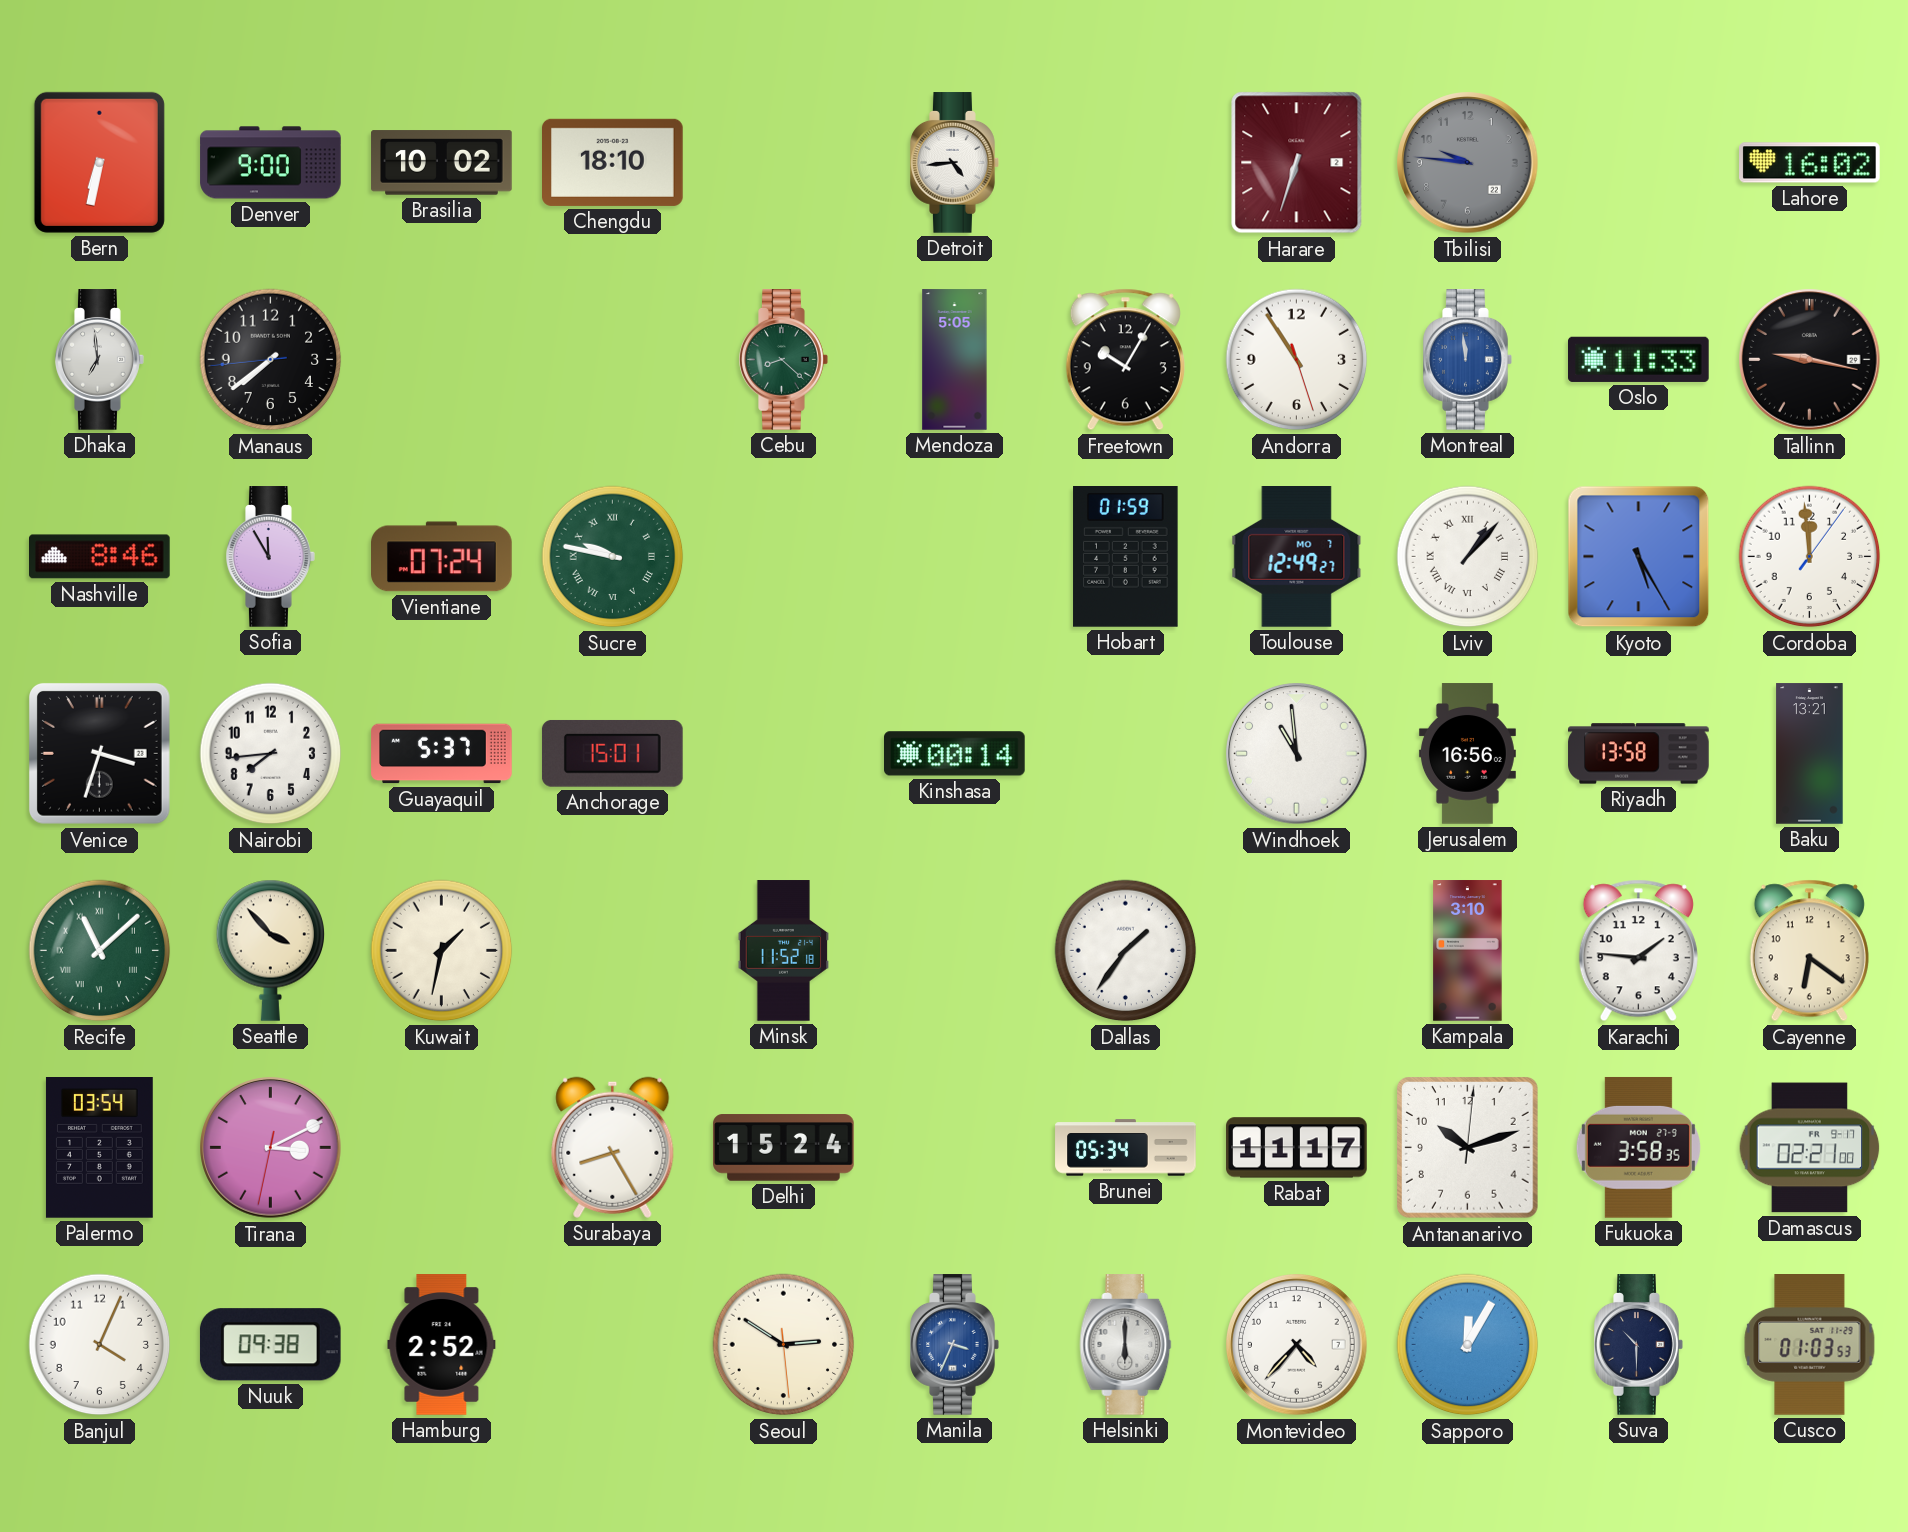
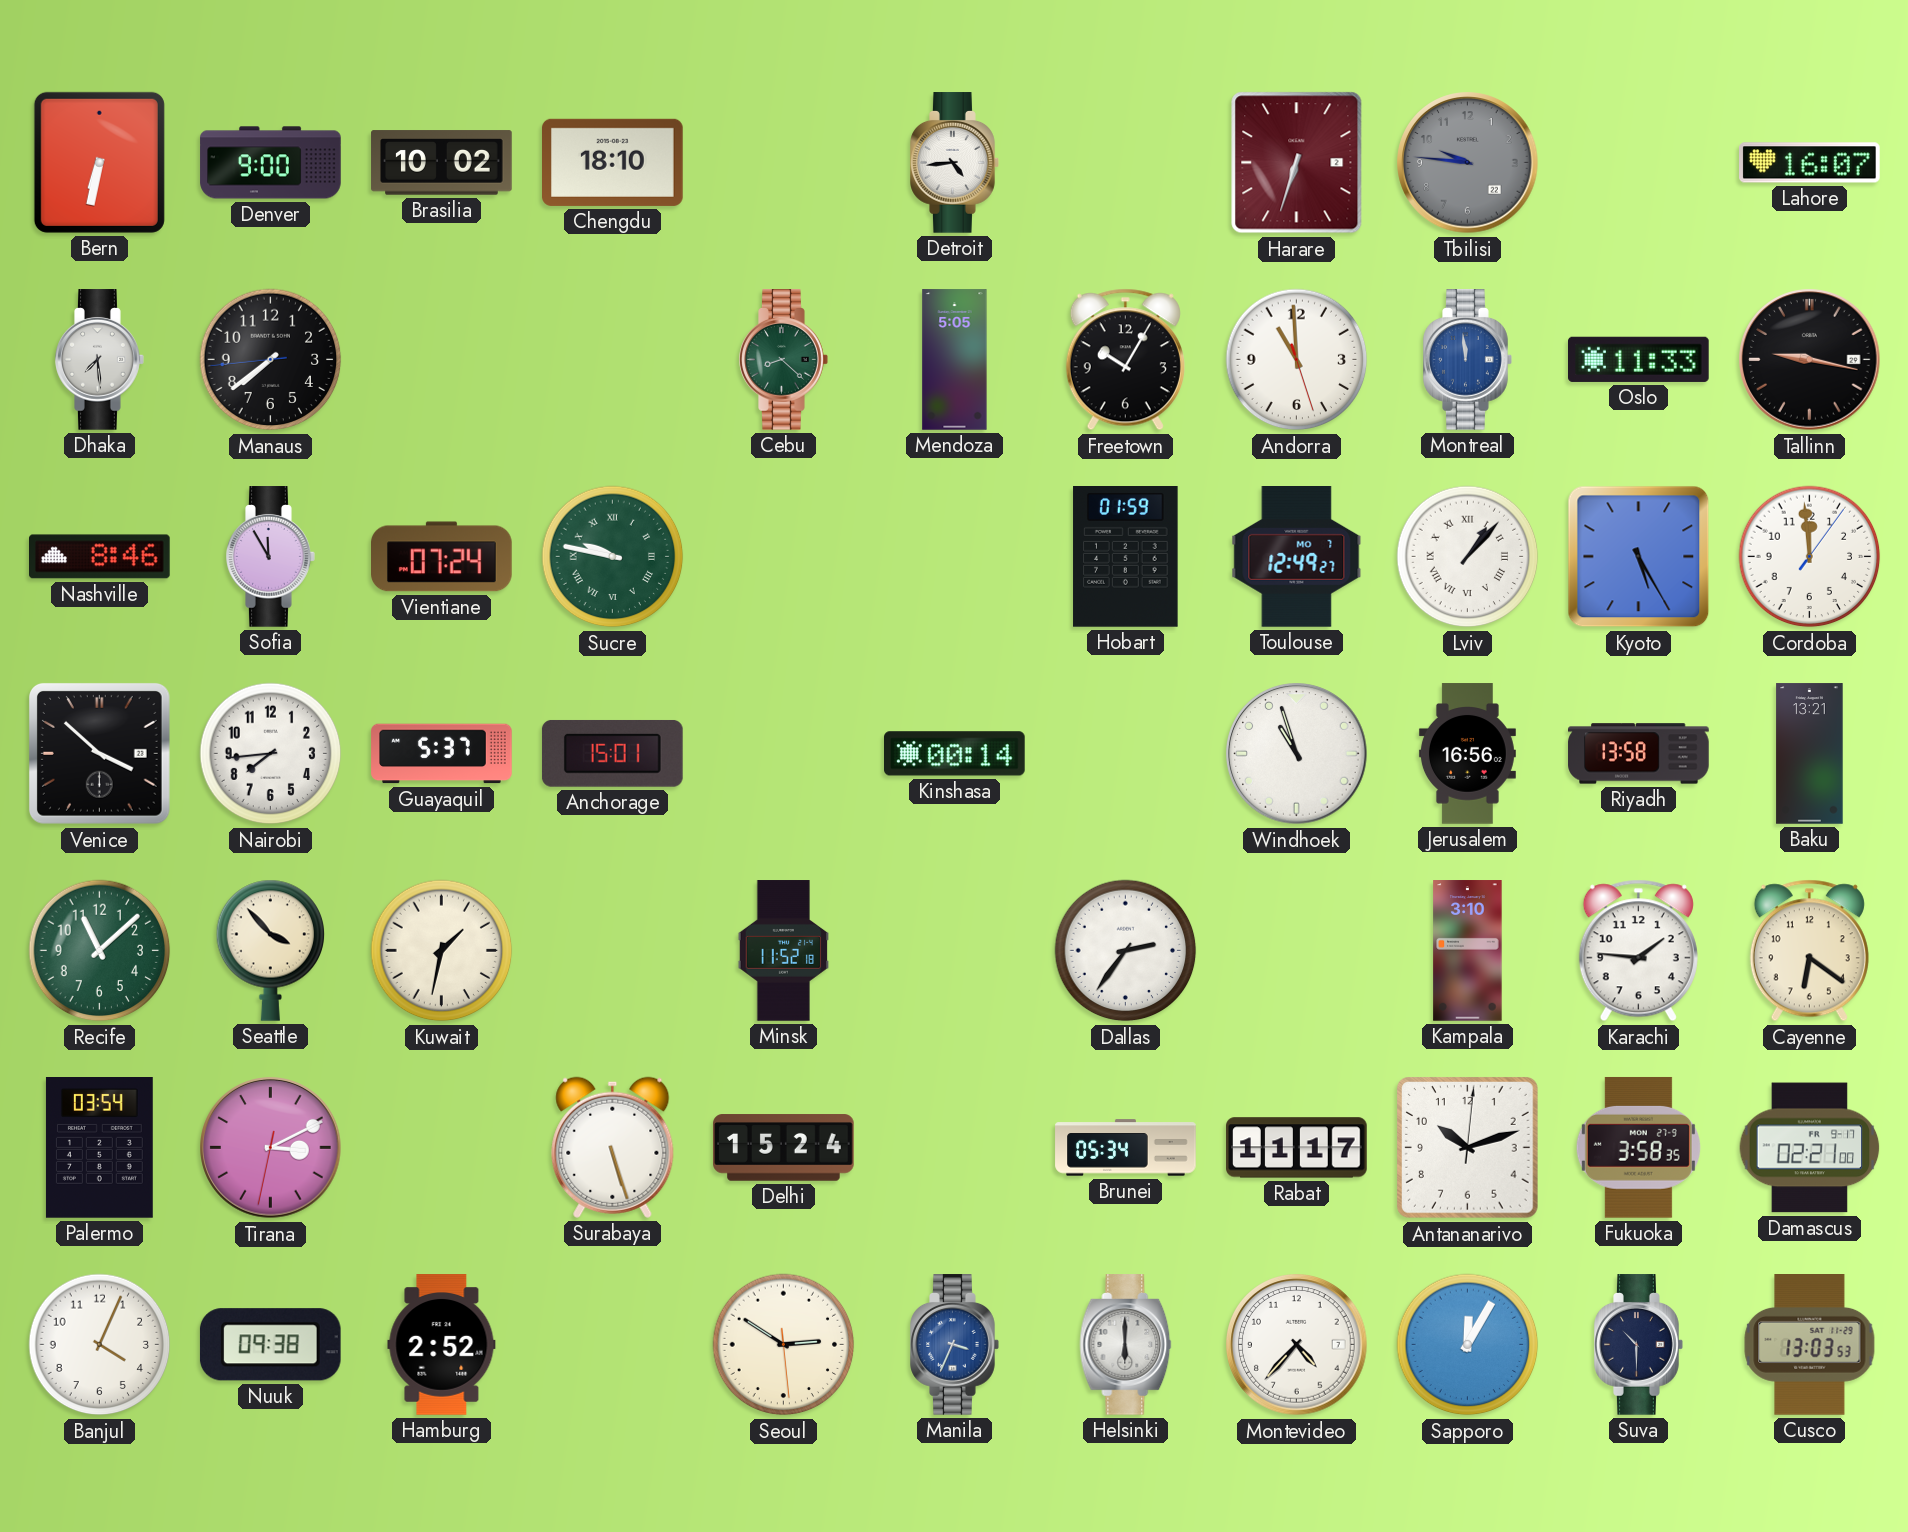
Lahore: 16:02 -> 16:07
Dhaka: 6:59 -> 7:29
Andorra: 10:54 -> 10:59
Venice: 3:33 -> 3:52
Windhoek: 10:59 -> 10:57
Recife numerals: Roman -> Arabic
Dallas: 1:36 -> 2:36
Surabaya: 8:25 -> 5:27
Cusco: 01:03 -> 13:03
